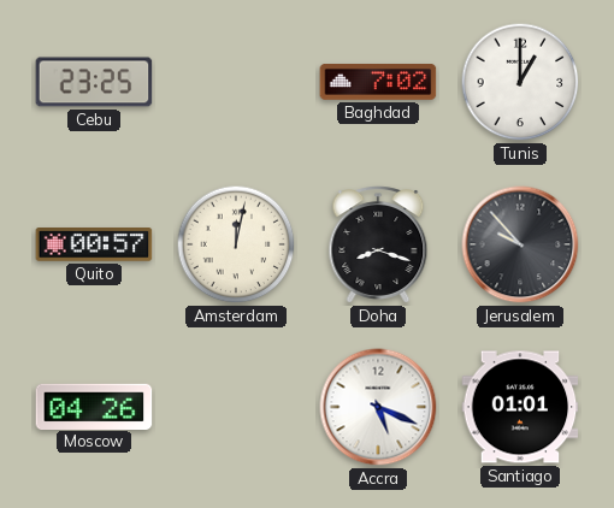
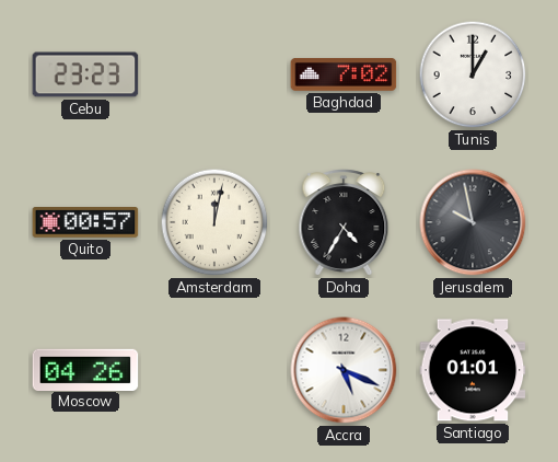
Cebu: 23:25 -> 23:23
Doha: 8:18 -> 4:35
Jerusalem: 9:53 -> 9:58
